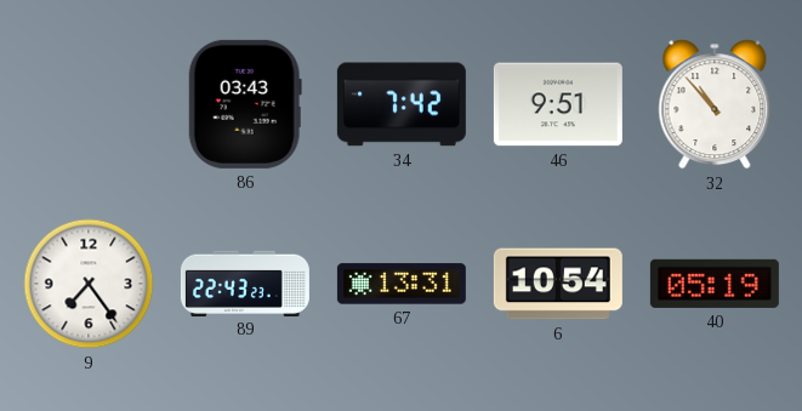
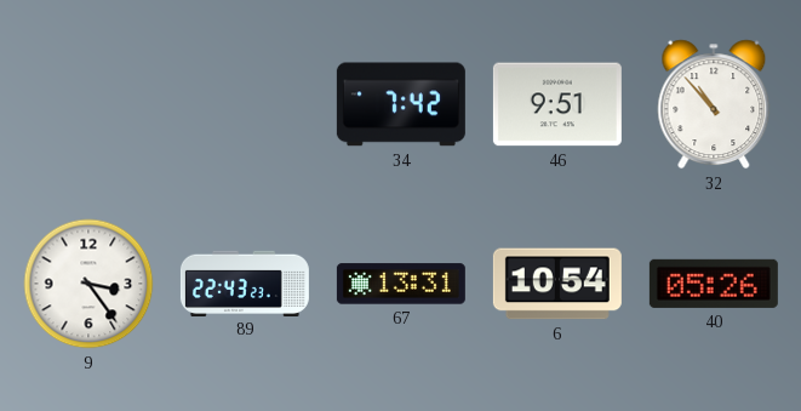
86: 03:43 -> none
9: 7:24 -> 3:24
40: 05:19 -> 05:26
